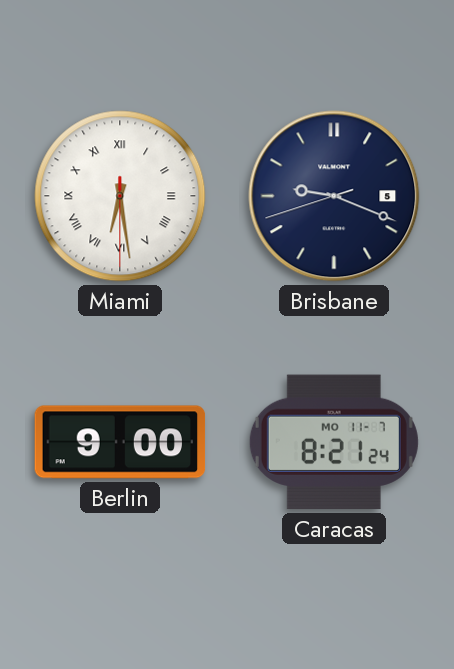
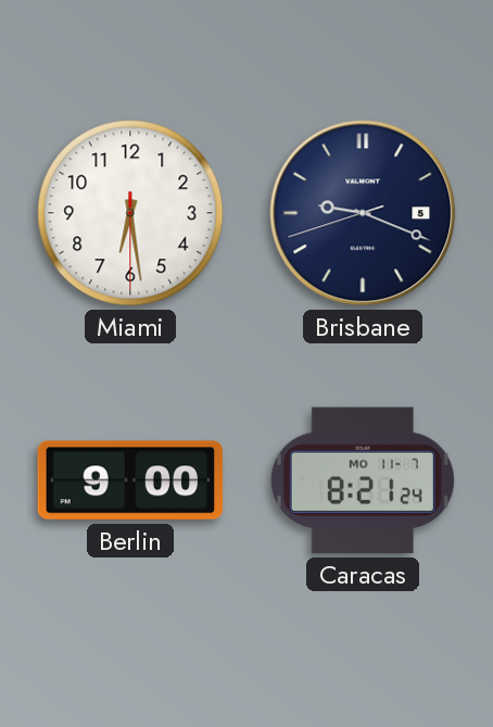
Miami numerals: Roman -> Arabic
